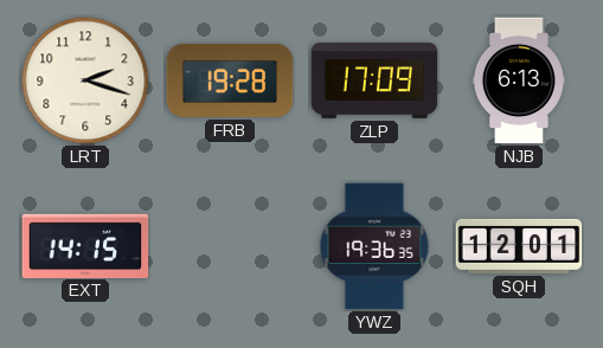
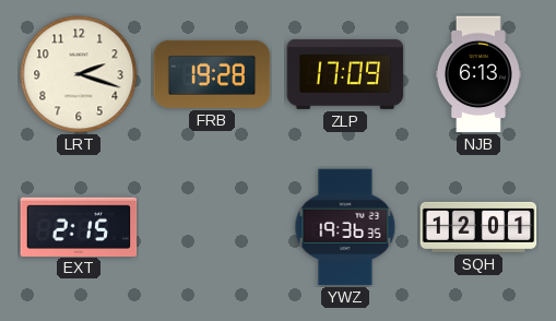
EXT: 14:15 -> 2:15
